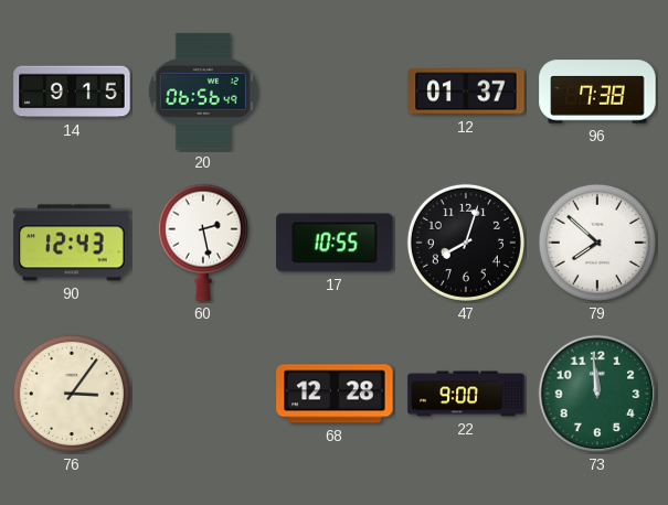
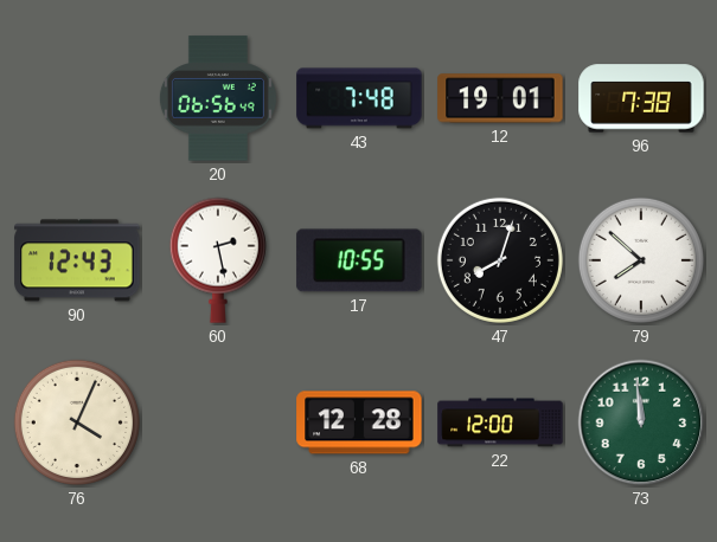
14: 9:15 -> none
43: none -> 7:48
12: 01:37 -> 19:01
76: 3:06 -> 4:04
22: 9:00 -> 12:00
